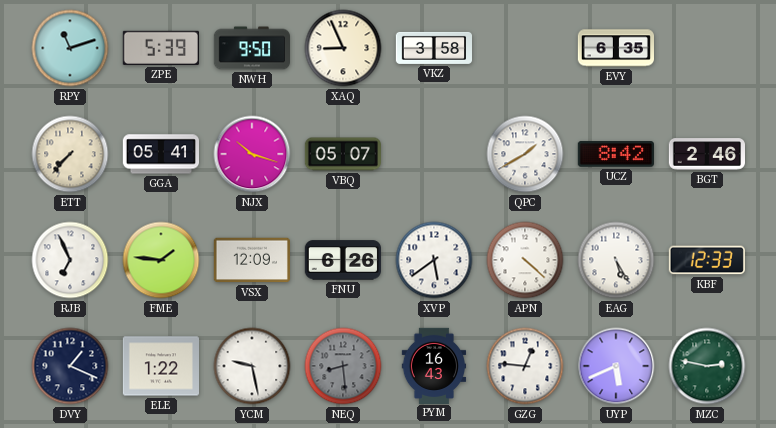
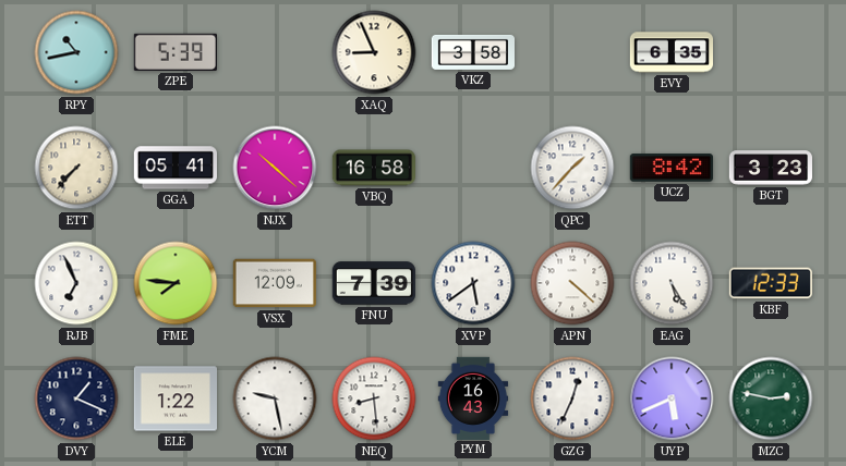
RPY: 11:12 -> 10:43
NWH: 9:50 -> none
NJX: 10:18 -> 10:22
VBQ: 05:07 -> 16:58
QPC: 1:40 -> 1:37
BGT: 2:46 -> 3:23
FME: 1:46 -> 7:46
FNU: 6:26 -> 7:39
NEQ dial: grey -> white
GZG: 12:46 -> 12:34
